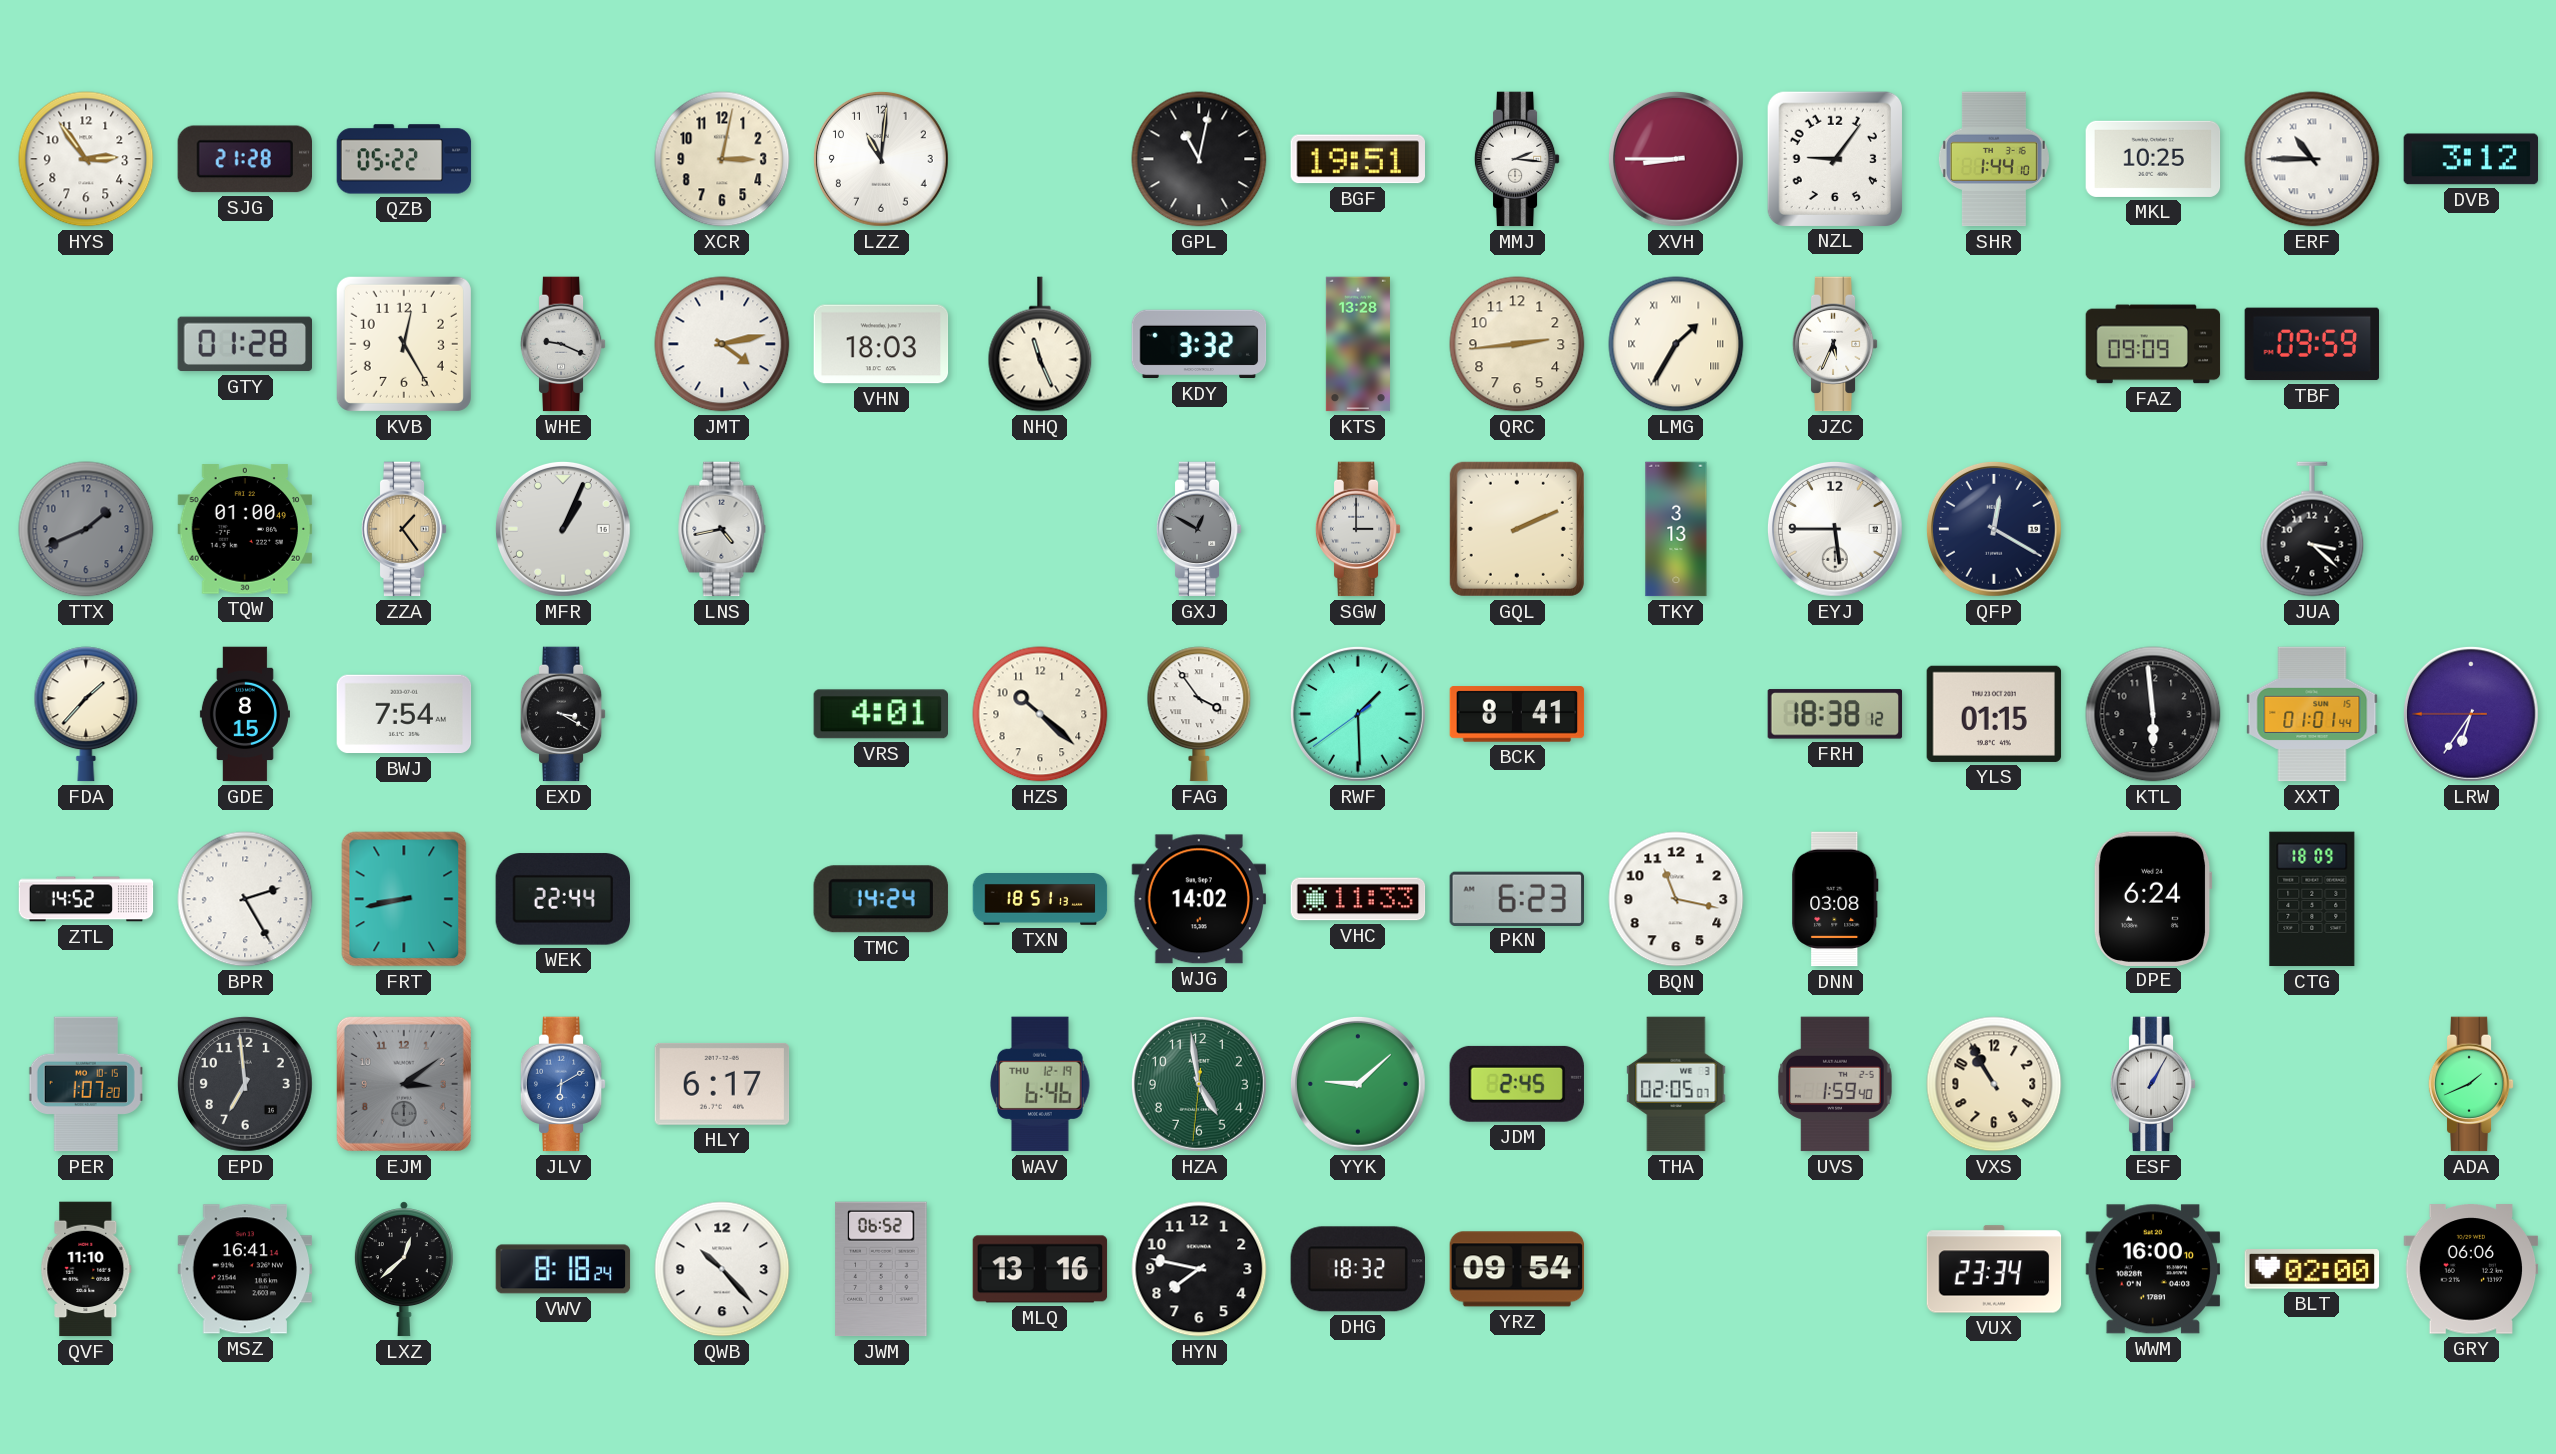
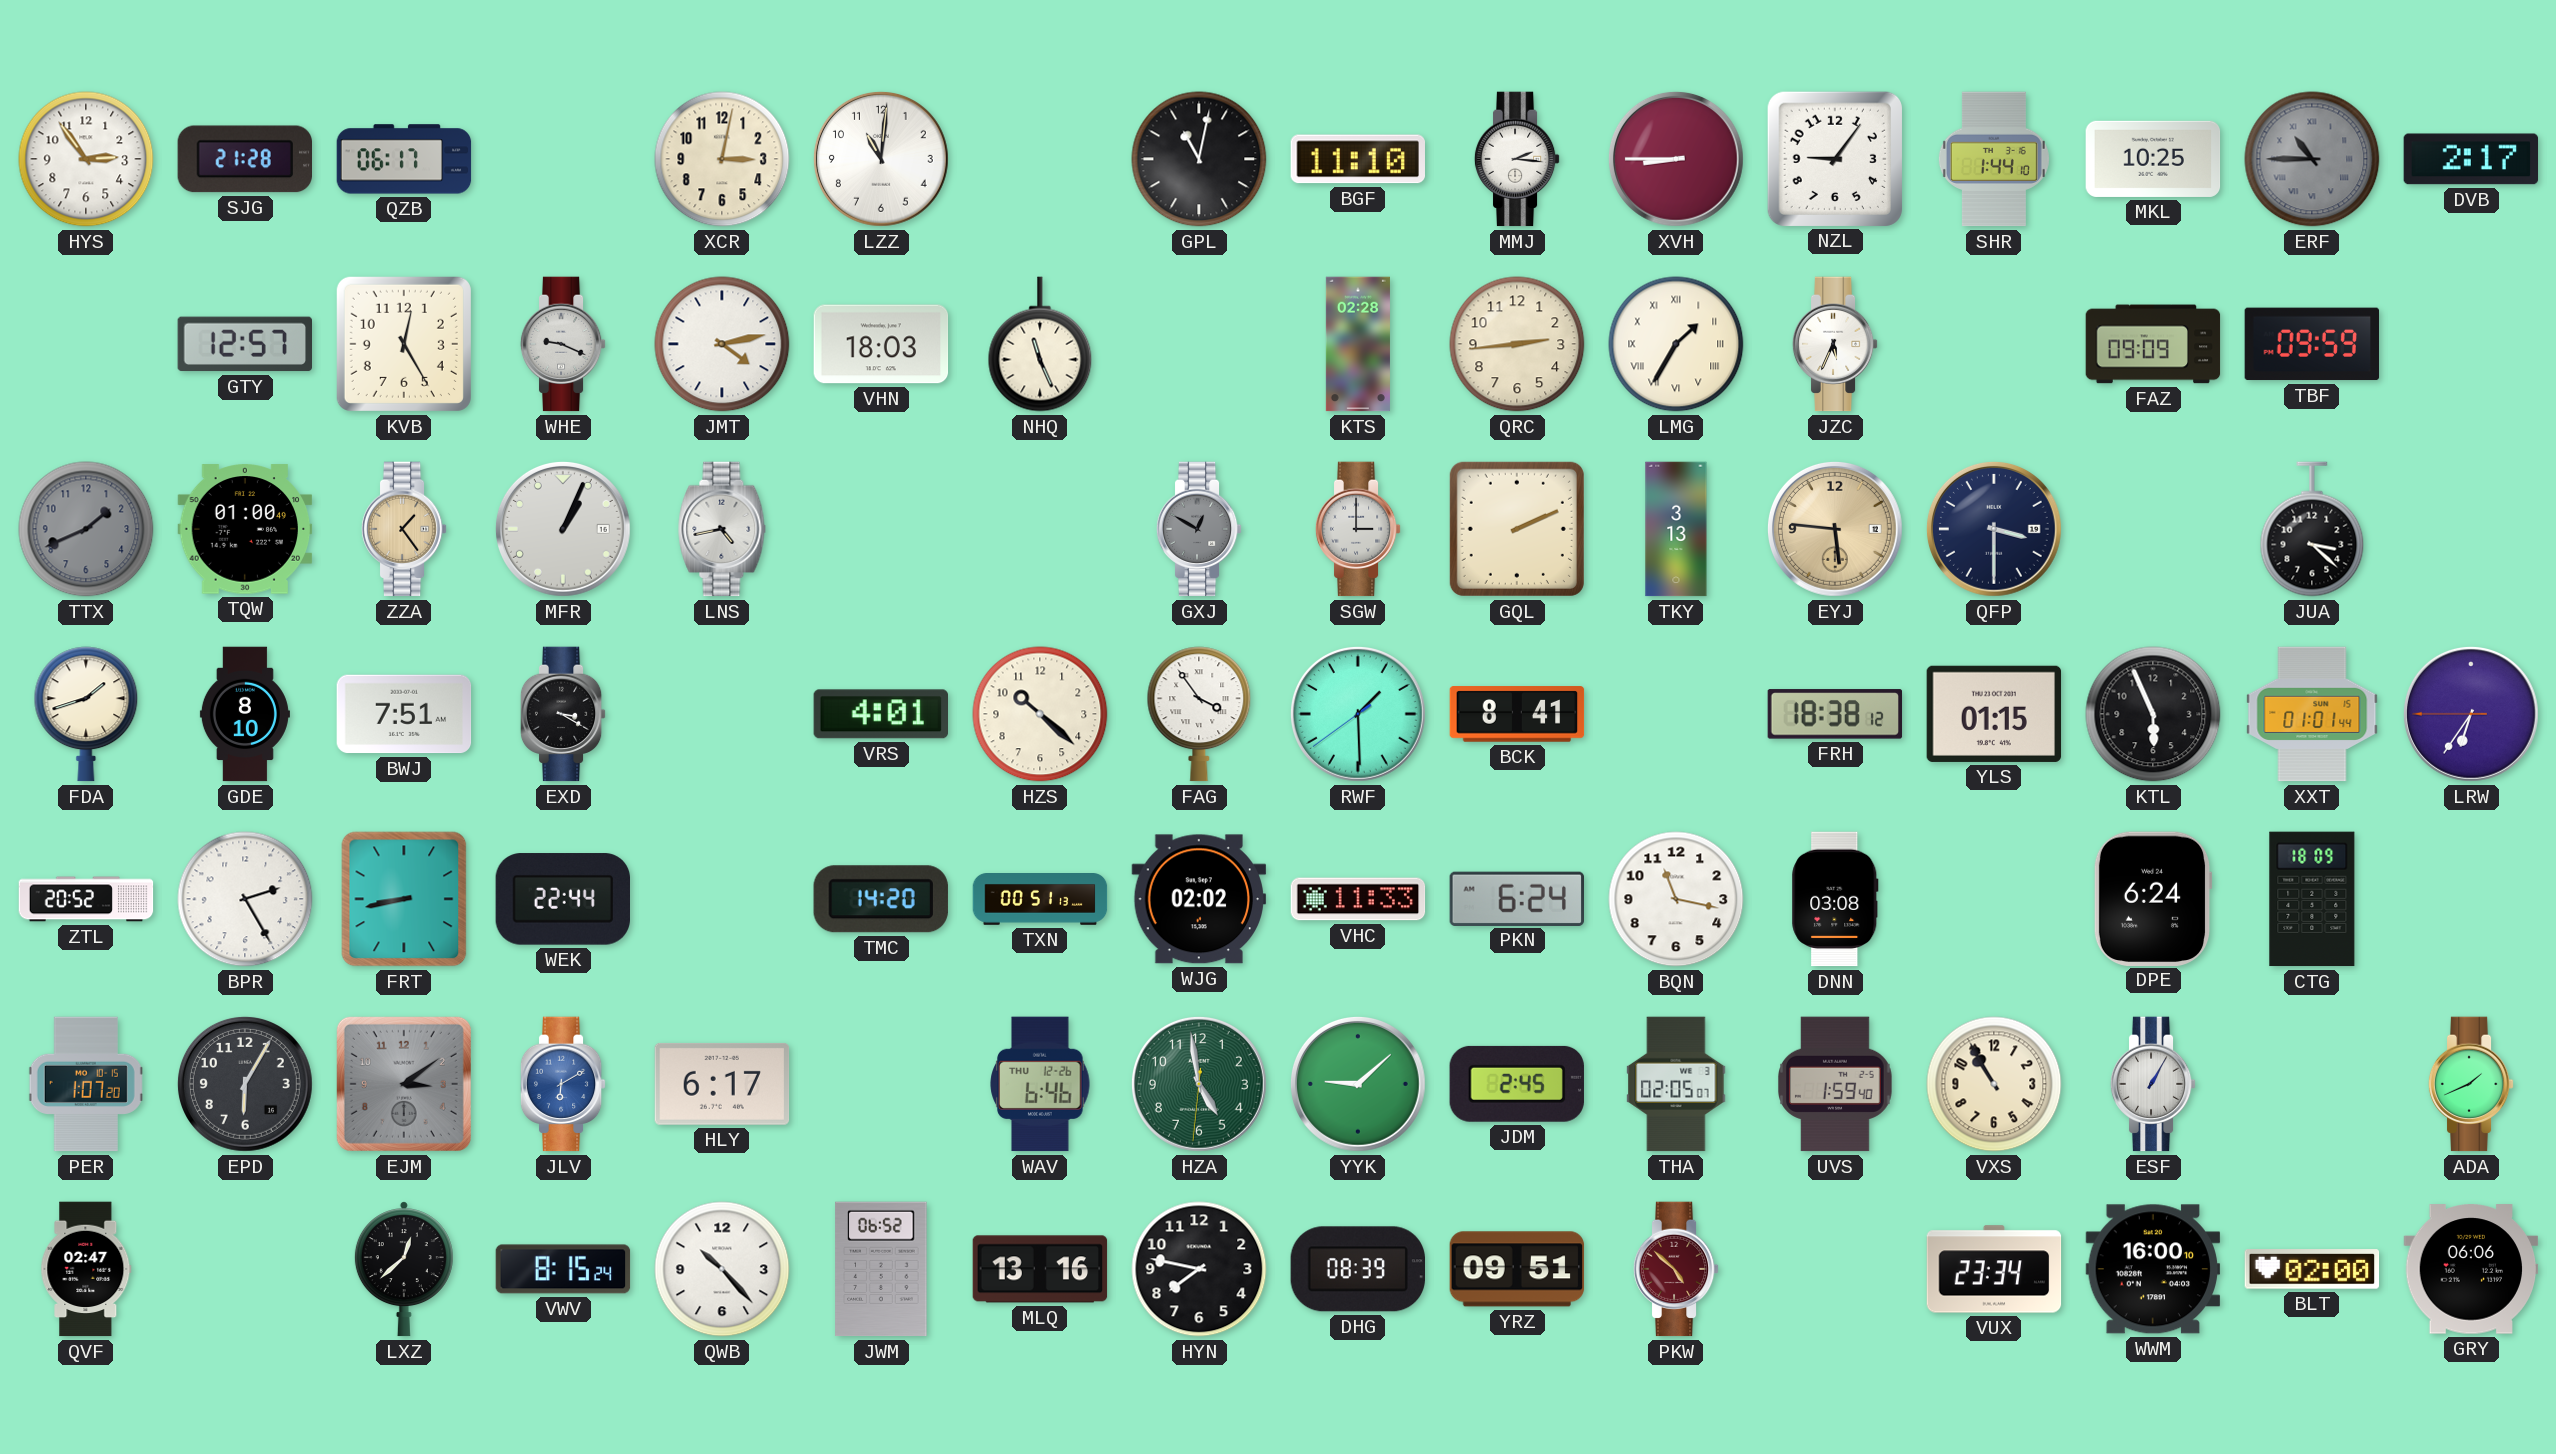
QZB: 05:22 -> 06:17
BGF: 19:51 -> 11:10
ERF dial: white -> grey
DVB: 3:12 -> 2:17
GTY: 01:28 -> 12:57
KDY: 3:32 -> none
KTS: 13:28 -> 02:28
EYJ: 5:45 -> 5:46
EYJ dial: white -> champagne
QFP: 12:20 -> 3:30
FDA: 1:37 -> 1:42
GDE: 8:15 -> 8:10
BWJ: 7:54 -> 7:51
KTL: 5:59 -> 5:56
ZTL: 14:52 -> 20:52
TMC: 14:24 -> 14:20
TXN: 18:51 -> 00:51
WJG: 14:02 -> 02:02
PKN: 6:23 -> 6:24
EPD: 6:59 -> 6:05
WAV date: THU 12-19 -> THU 12-26
QVF: 11:10 -> 02:47
MSZ: 16:41 -> none
VWV: 8:18 -> 8:15
DHG: 18:32 -> 08:39
YRZ: 09:54 -> 09:51
PKW: none -> 4:52
